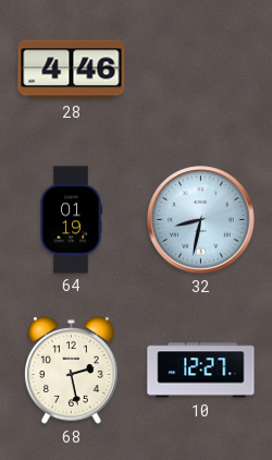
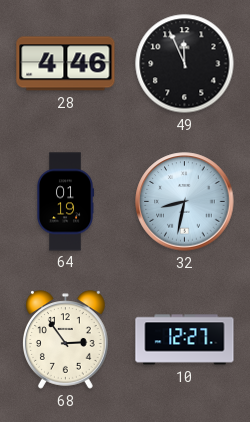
49: none -> 11:56
68: 2:28 -> 2:54
